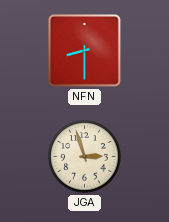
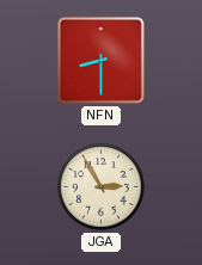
JGA: 2:57 -> 2:55
